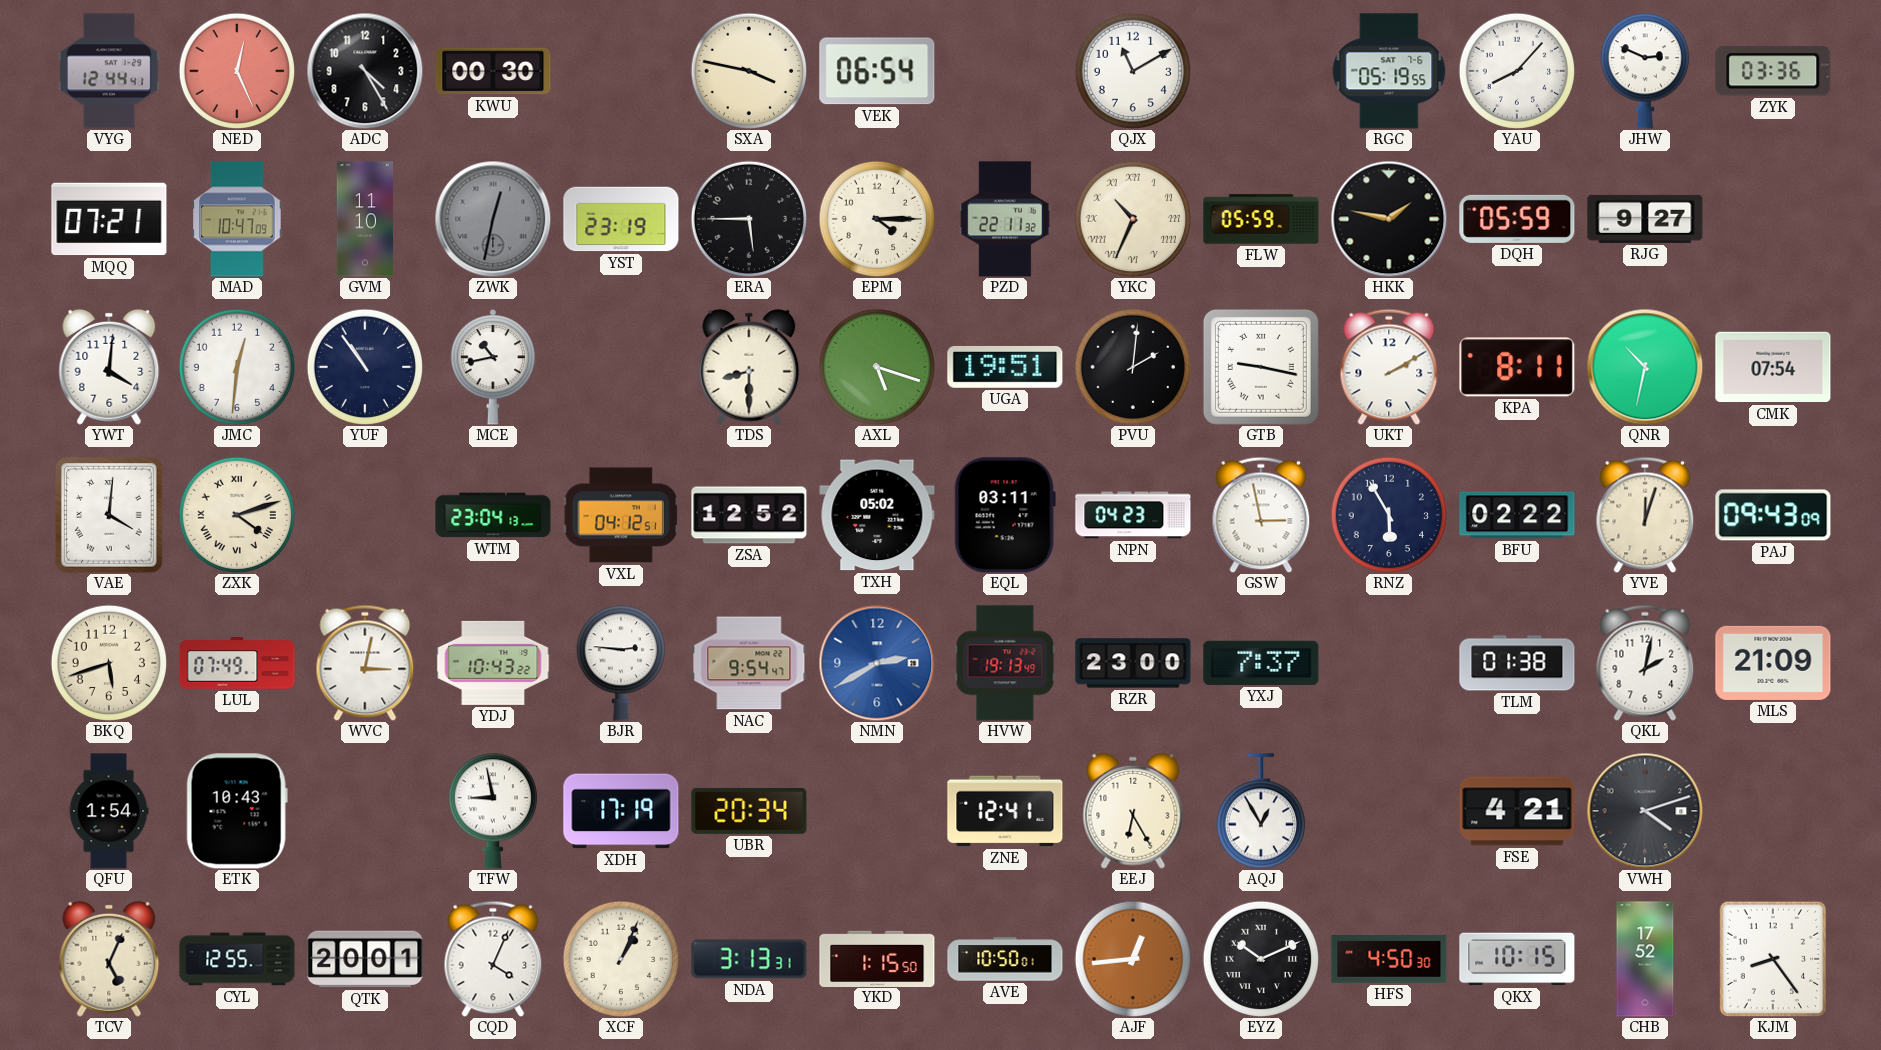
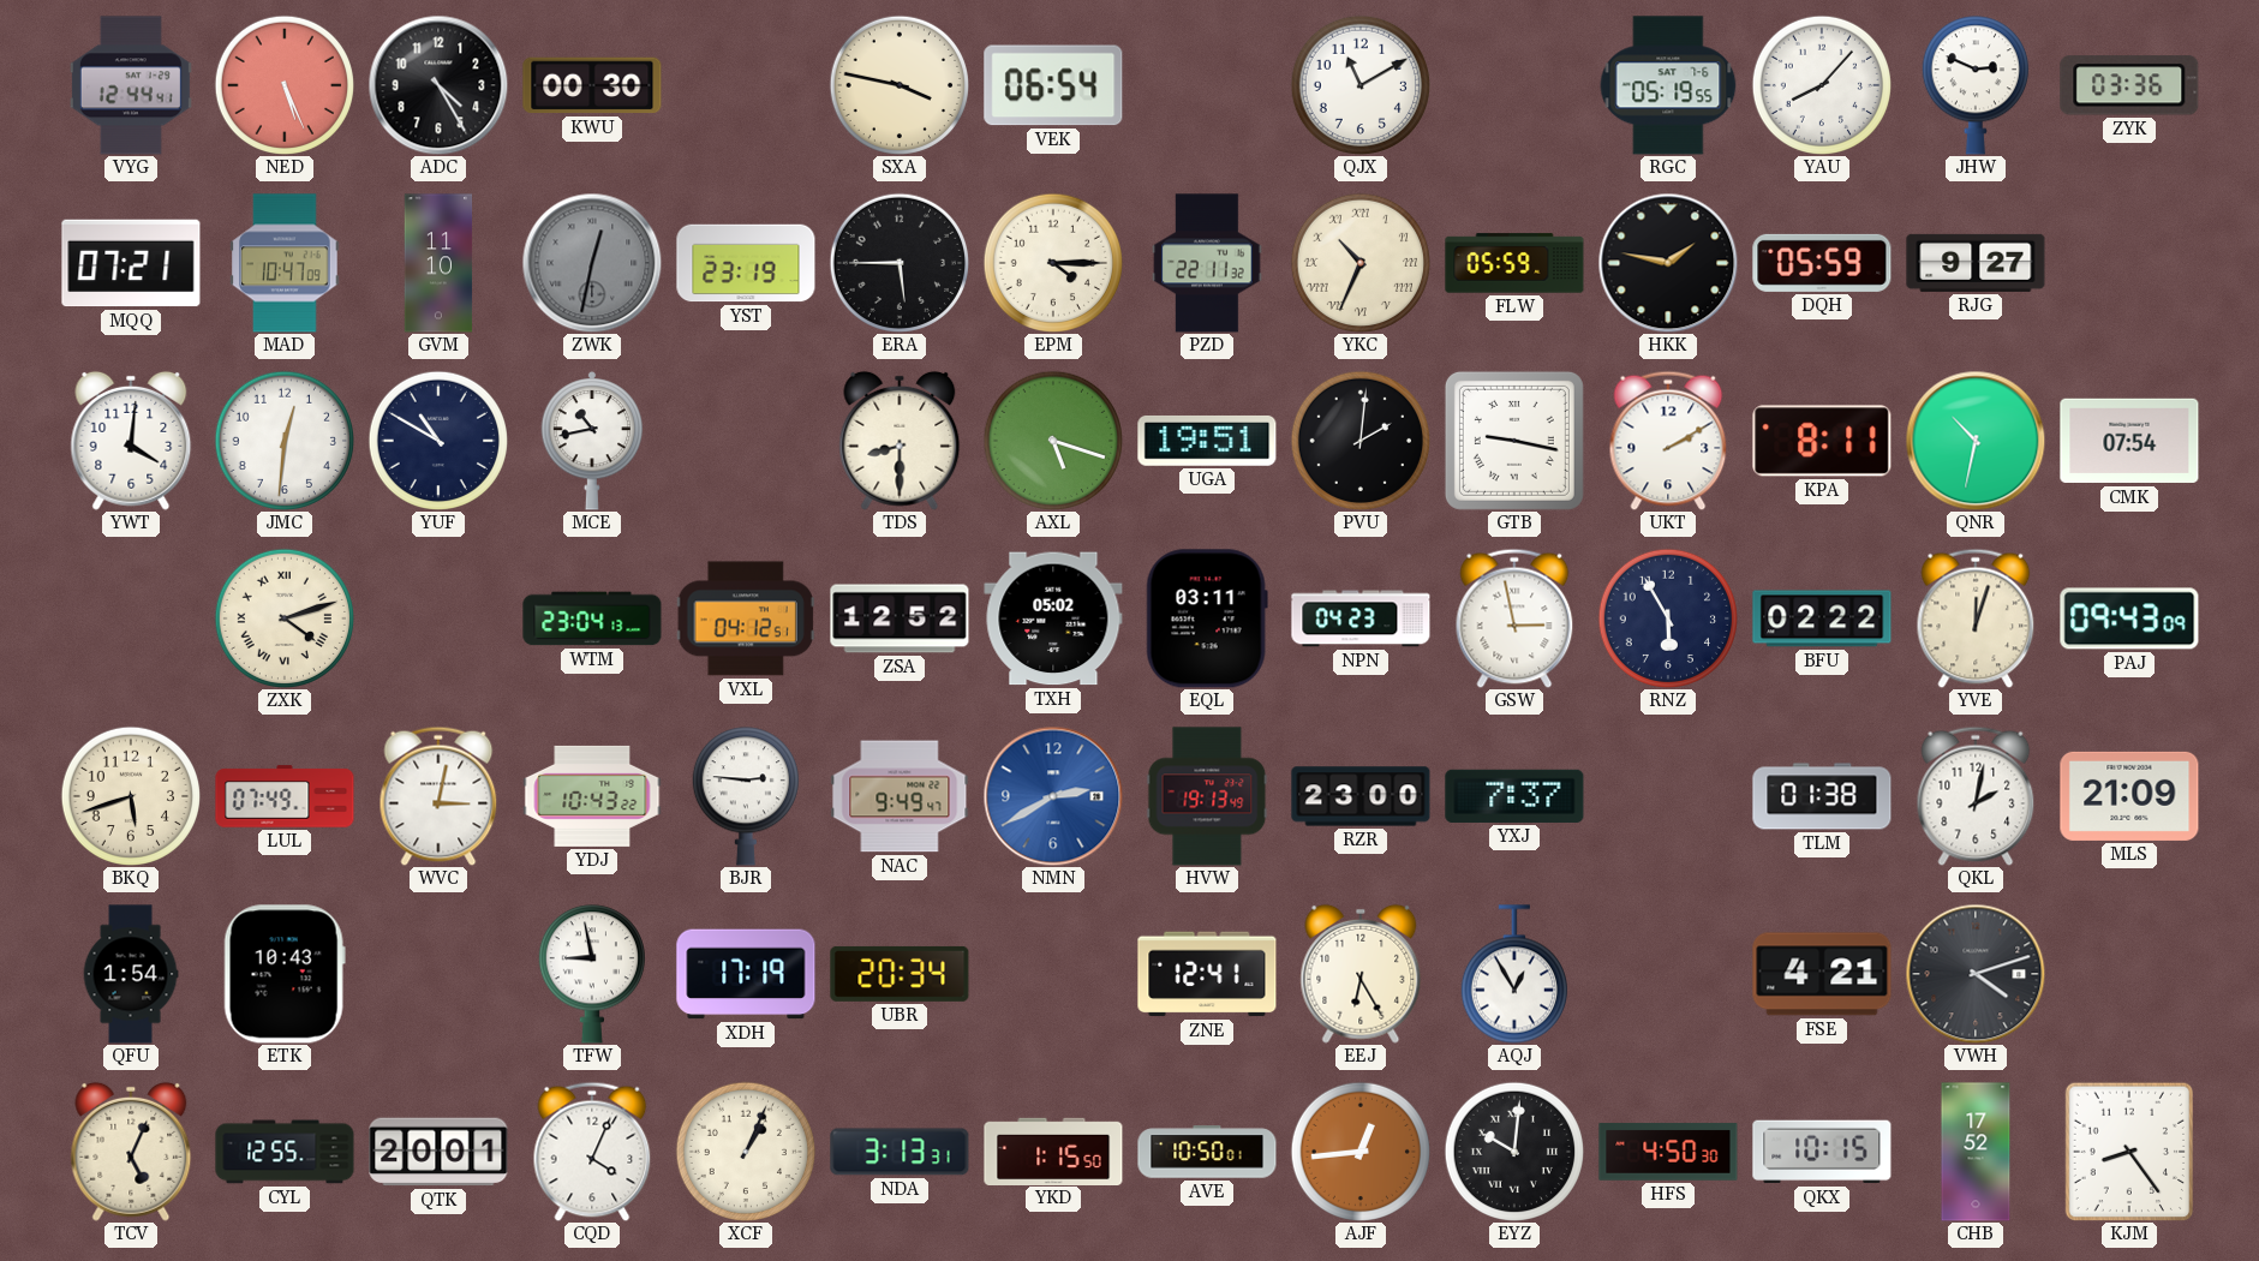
NED: 12:26 -> 5:26
YUF: 10:54 -> 10:50
VAE: 4:01 -> none
NAC: 9:54 -> 9:49
EYZ: 10:11 -> 10:01
